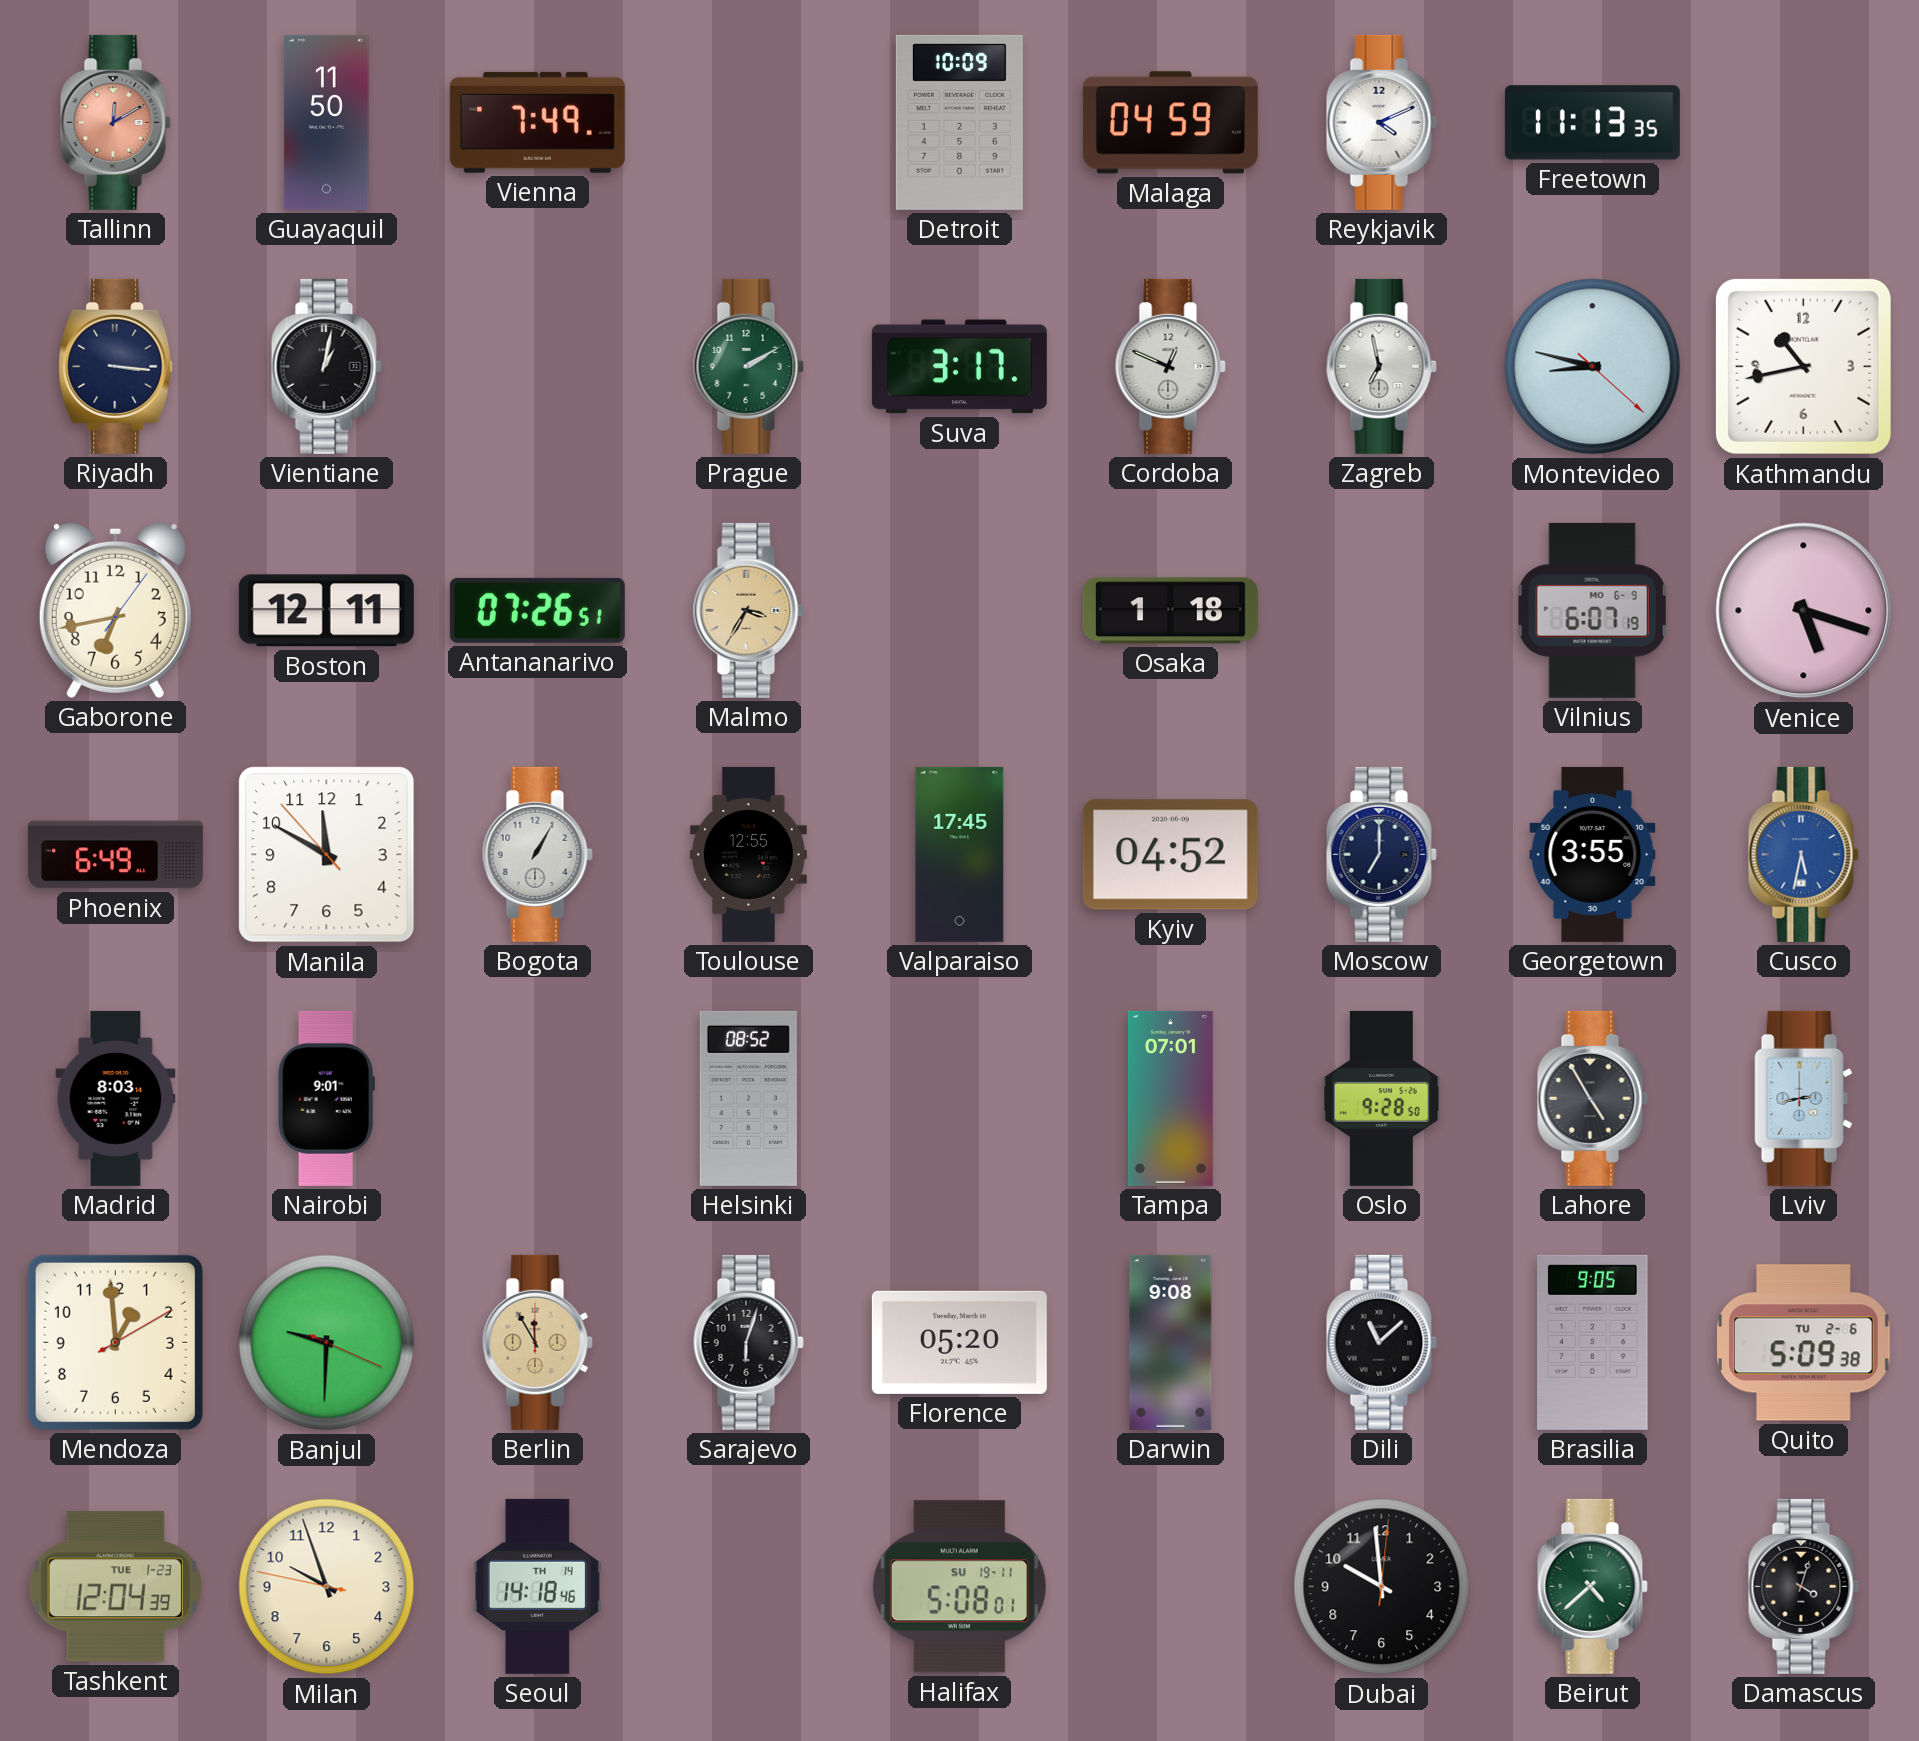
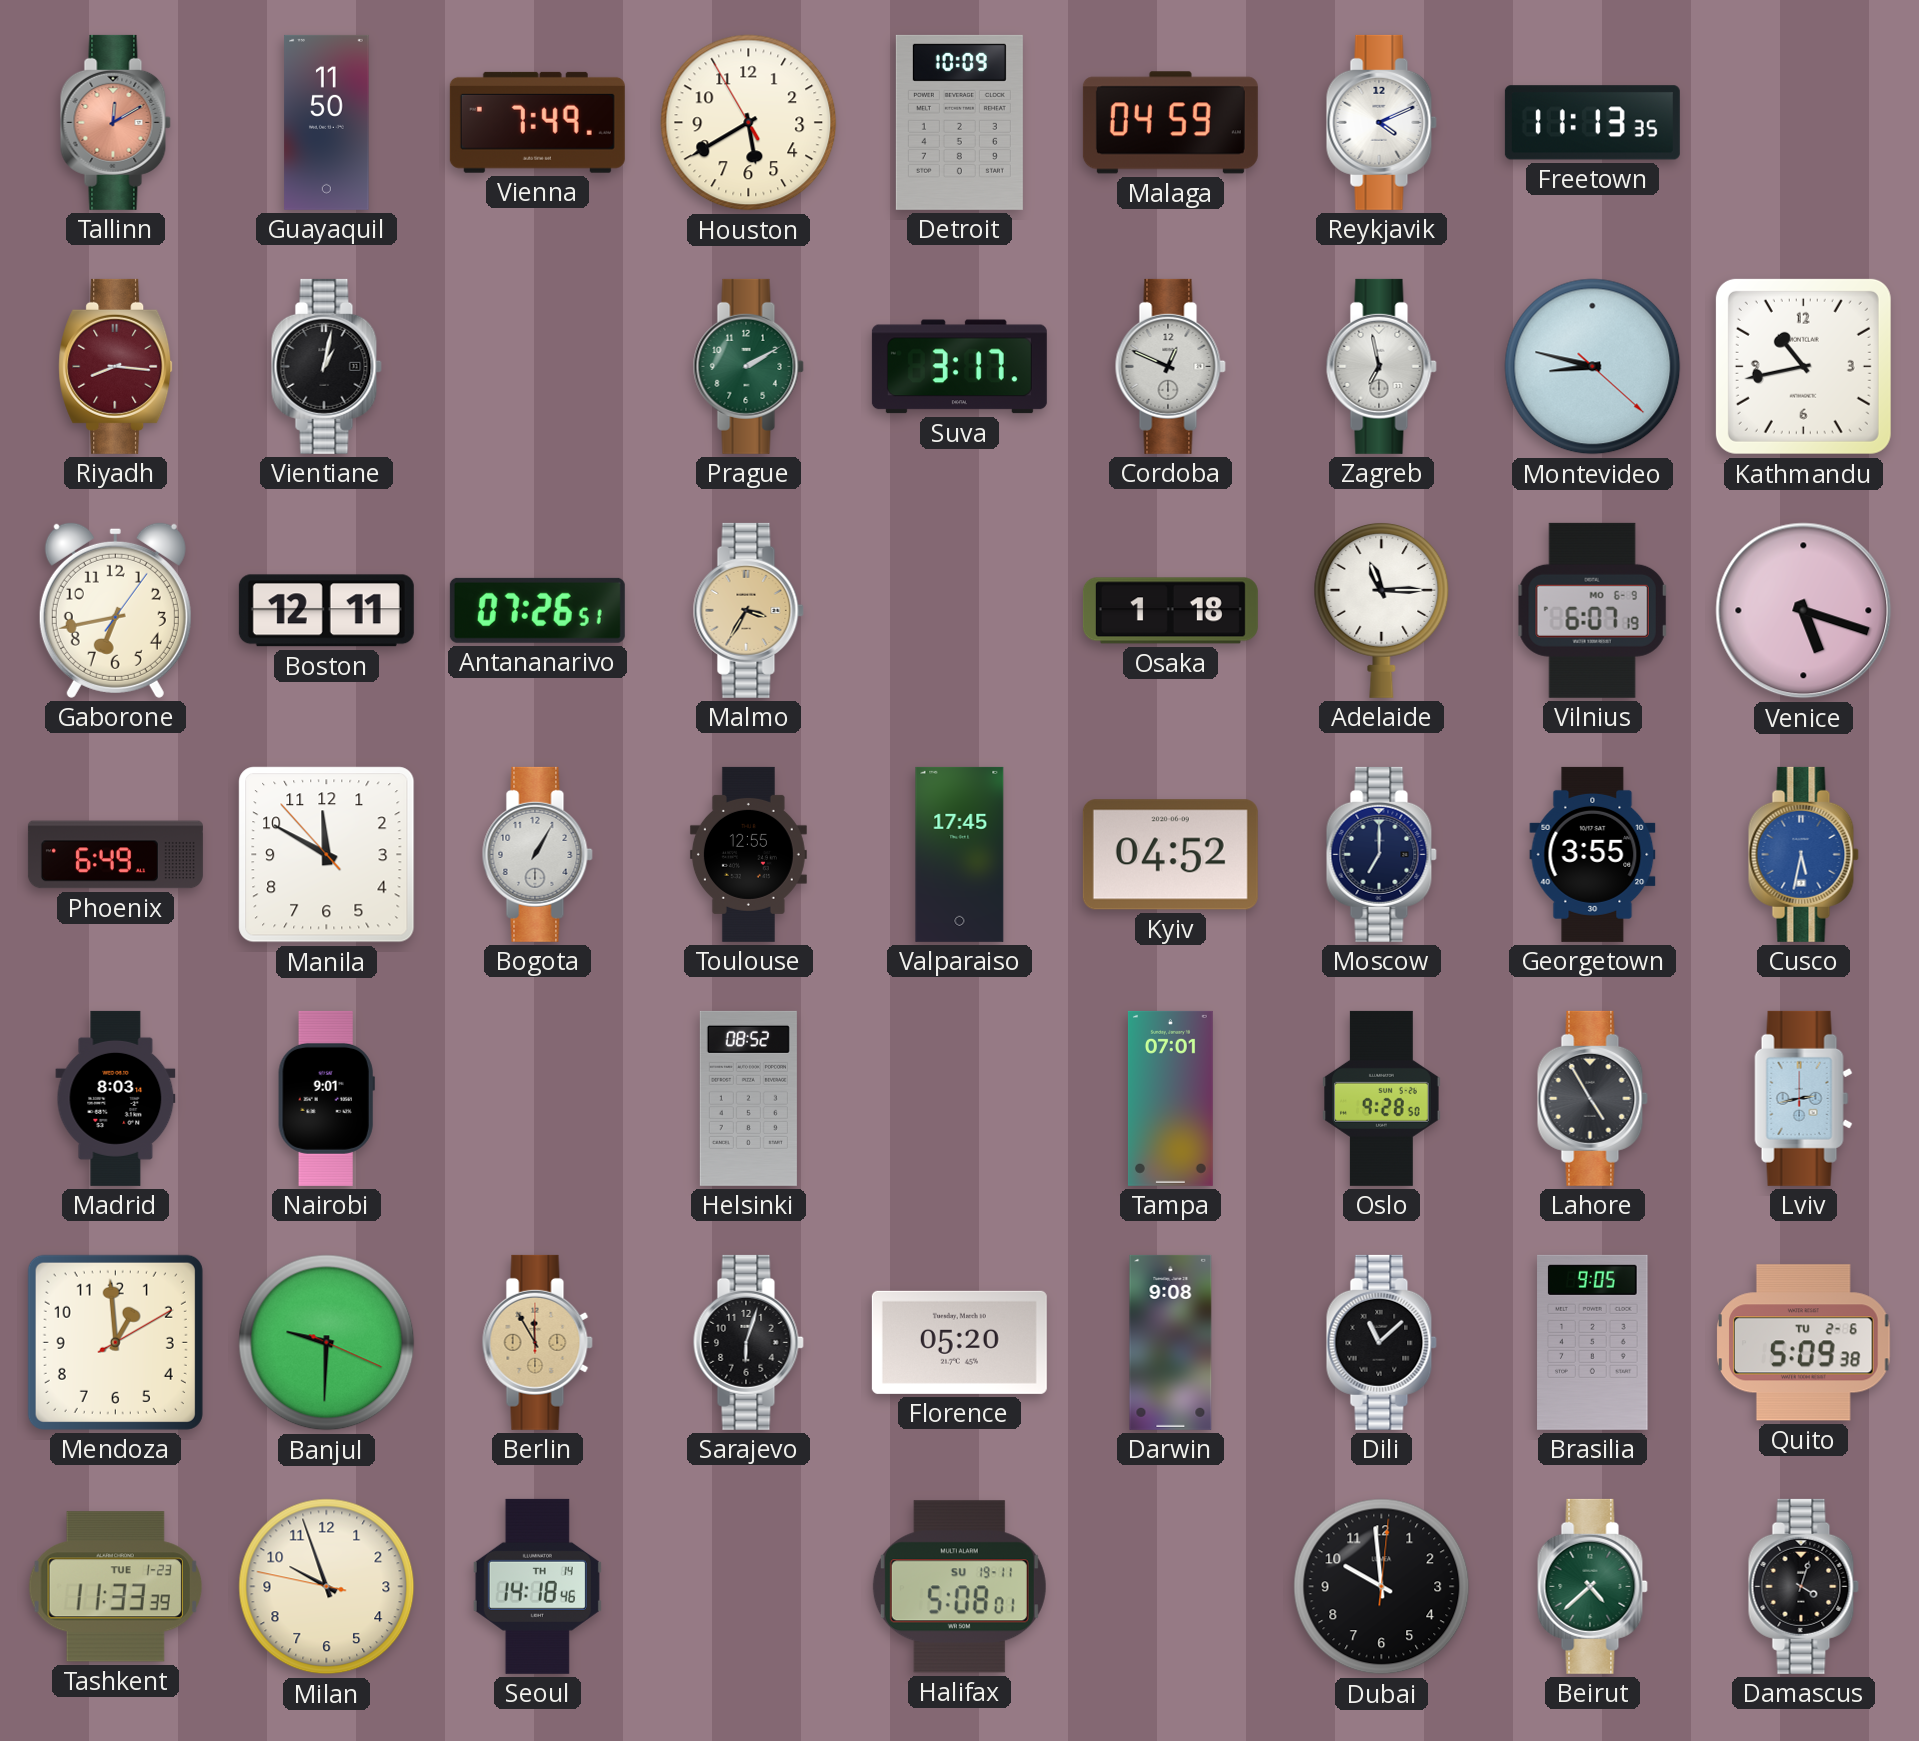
Houston: none -> 5:39
Riyadh: 3:16 -> 8:16
Riyadh dial: navy -> burgundy
Adelaide: none -> 11:15
Tashkent: 12:04 -> 11:33
